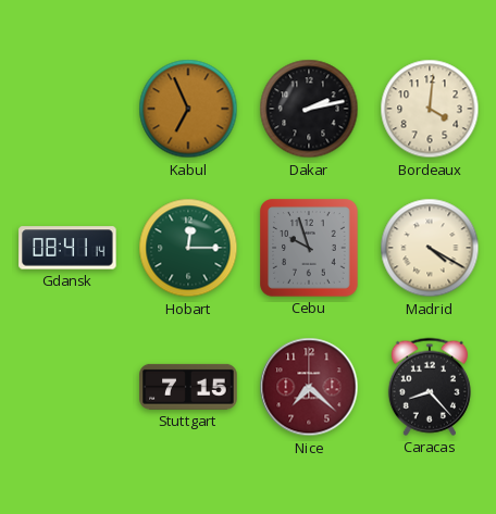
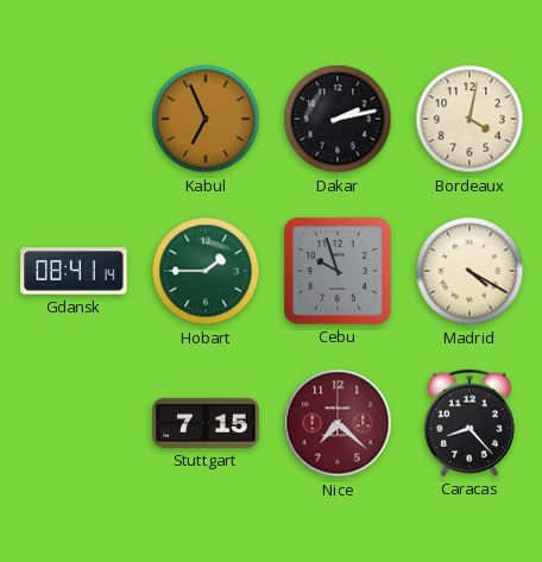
Bordeaux: 4:01 -> 4:02
Hobart: 12:15 -> 1:45
